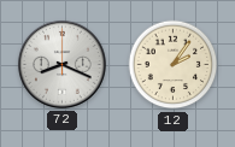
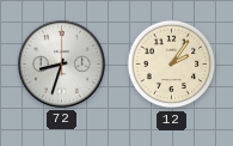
72: 8:19 -> 8:33
